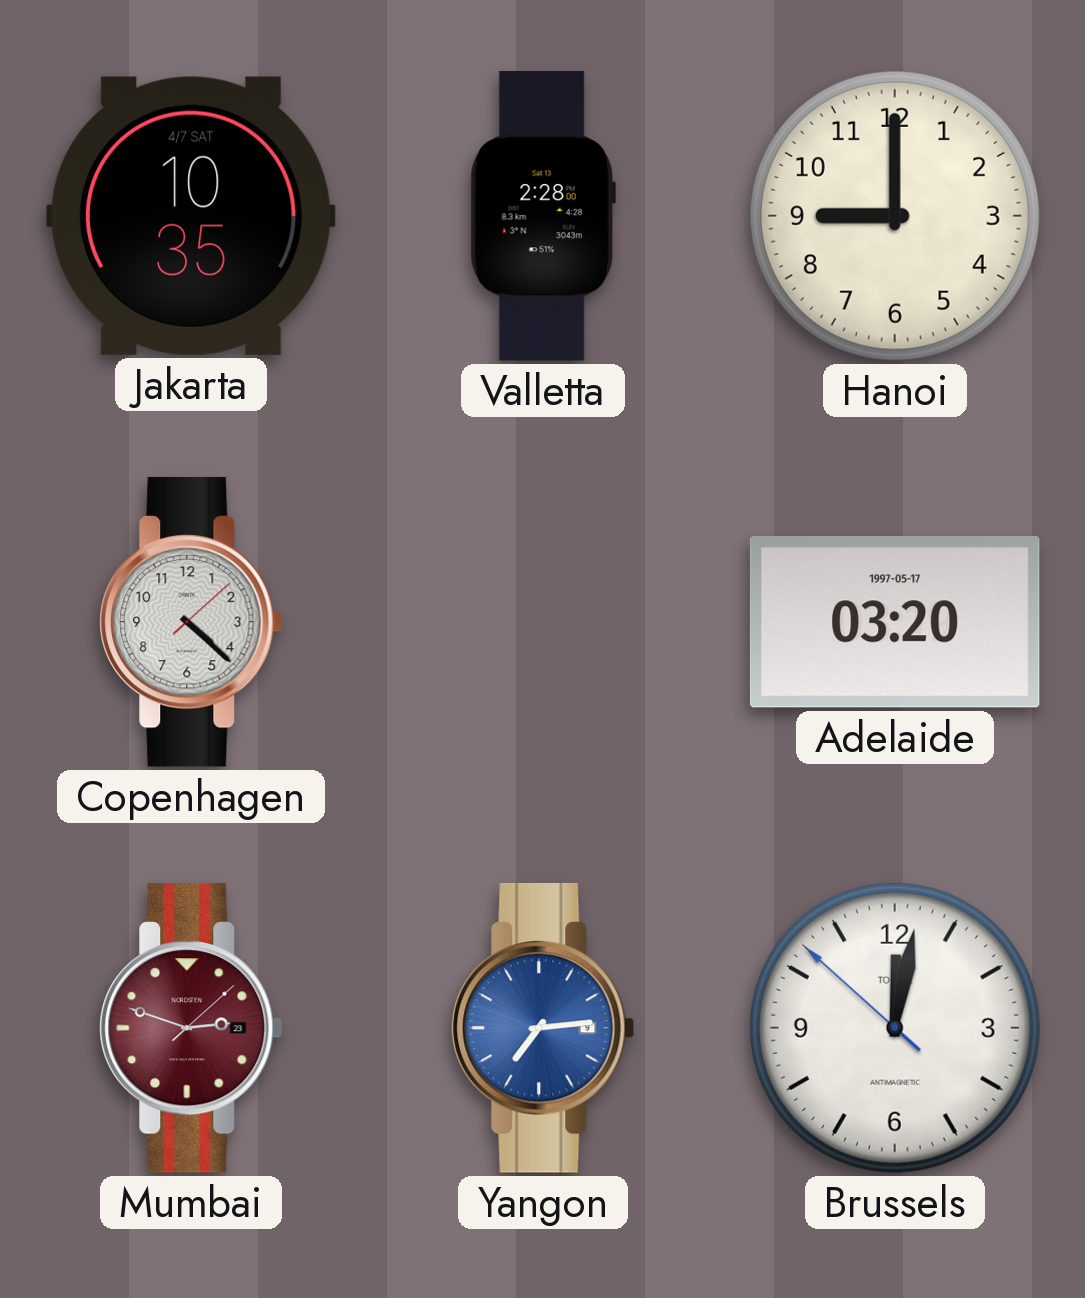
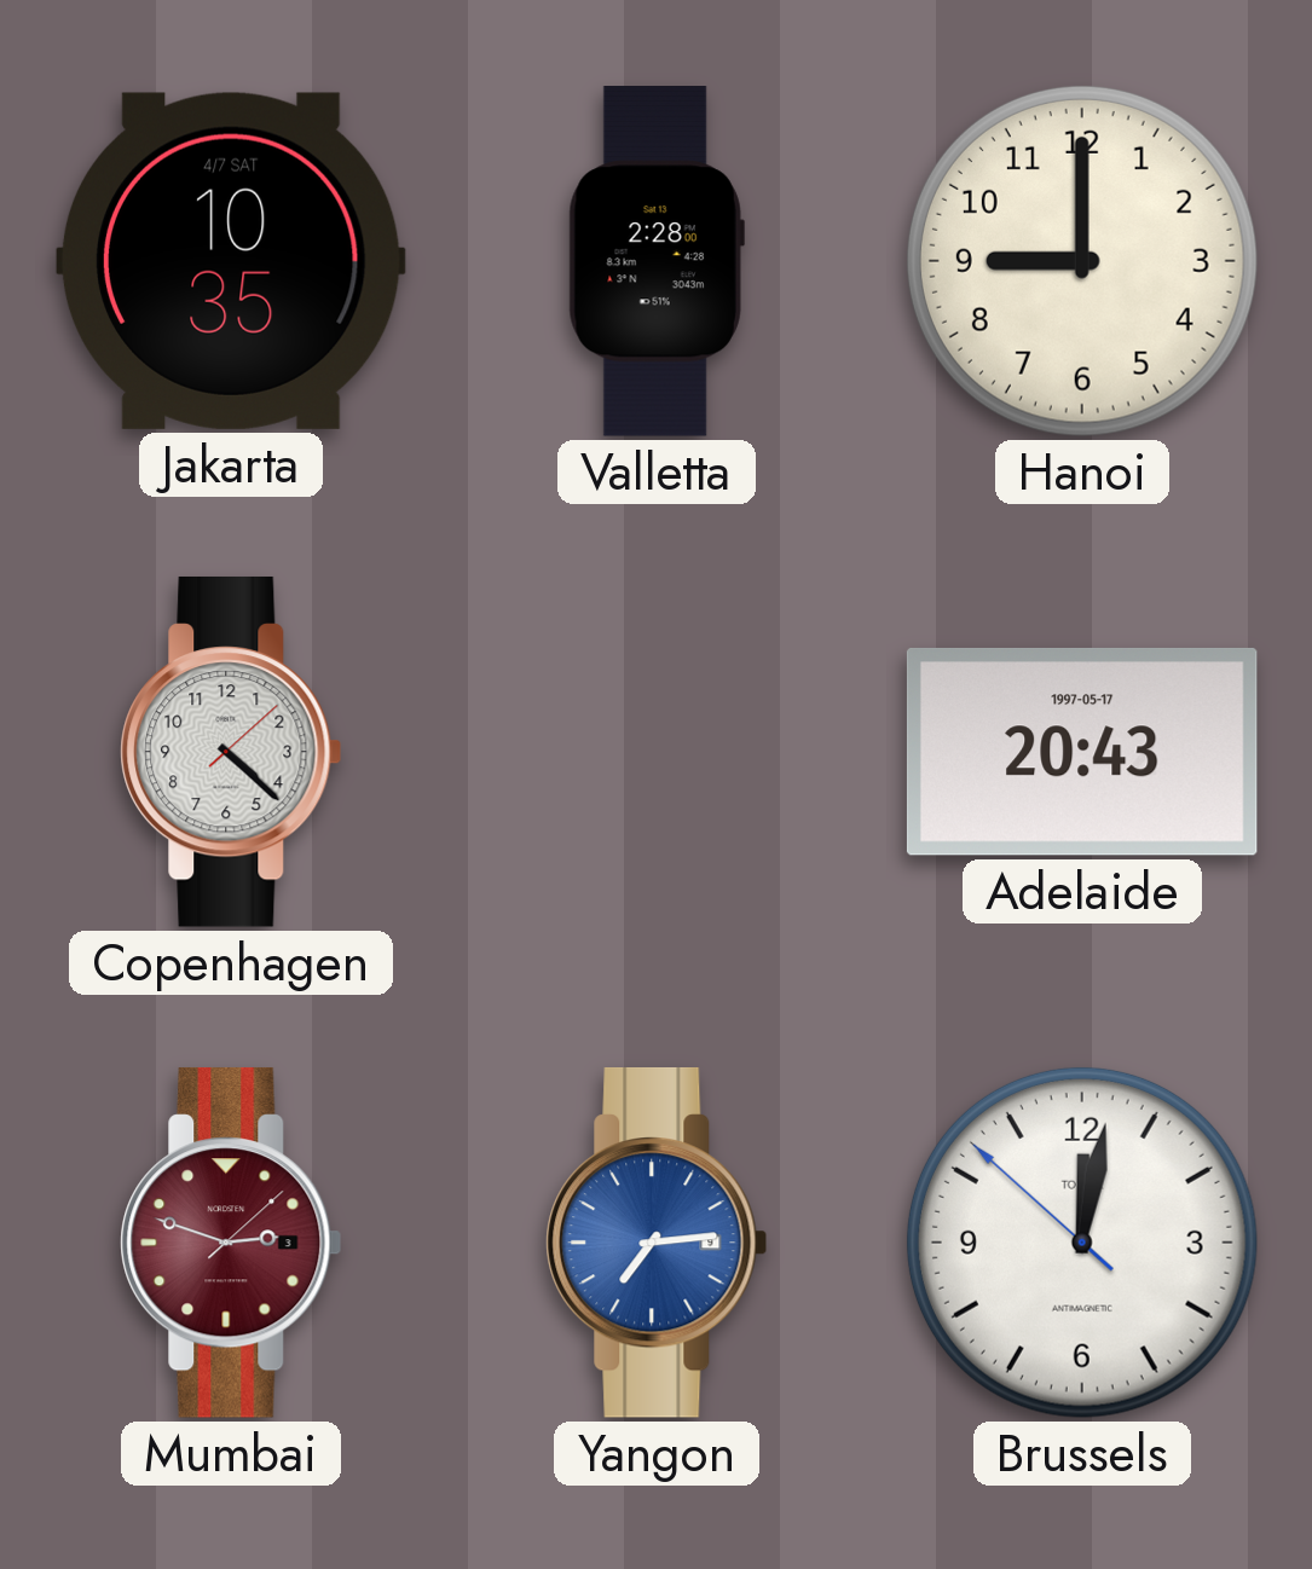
Adelaide: 03:20 -> 20:43
Mumbai date: 23 -> 3
